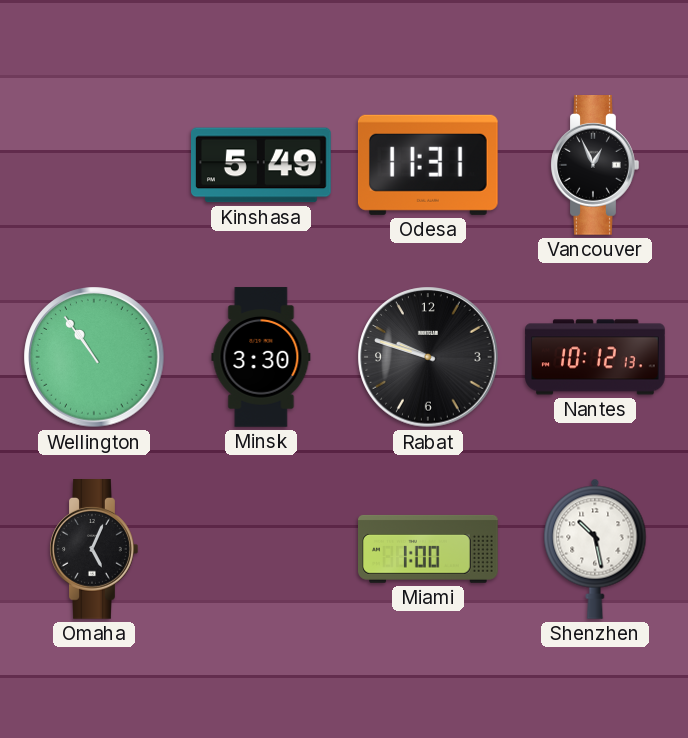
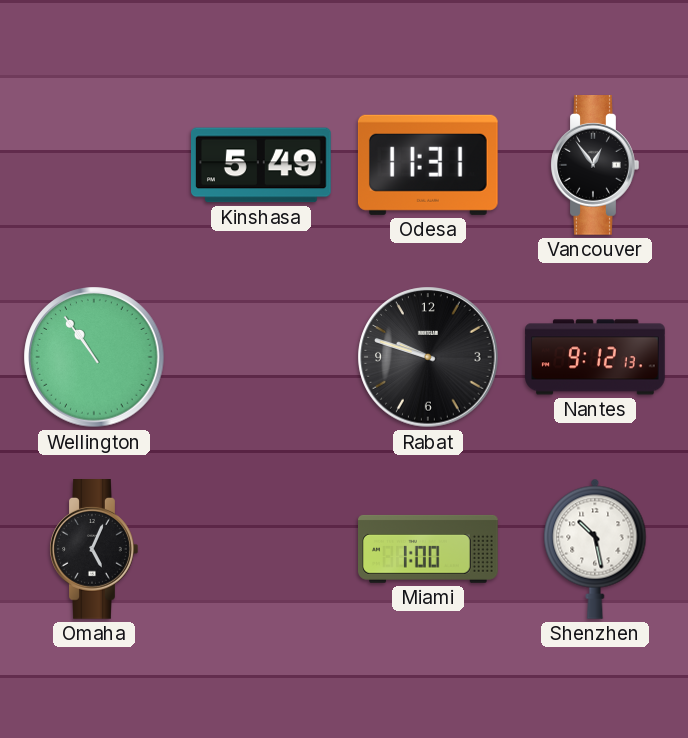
Vancouver: 12:56 -> 12:54
Minsk: 3:30 -> none
Nantes: 10:12 -> 9:12
